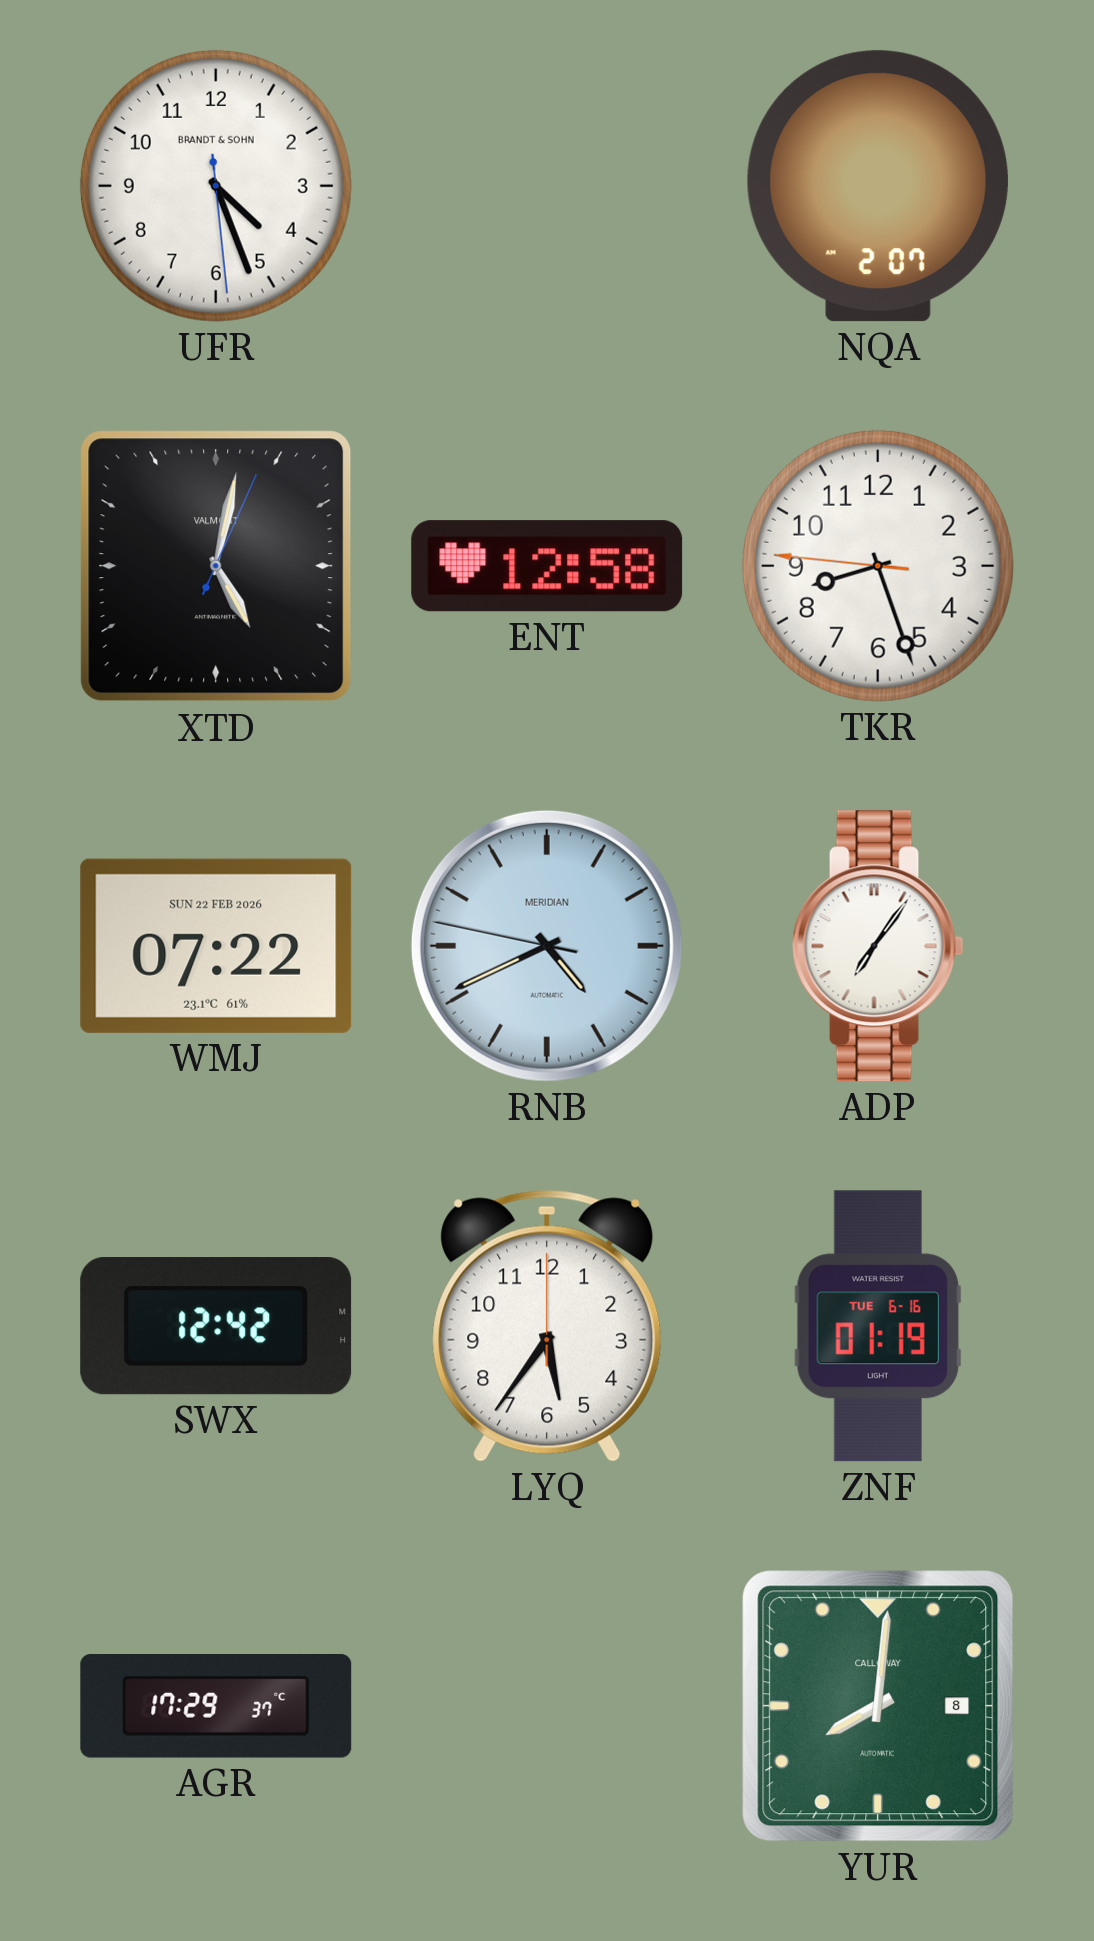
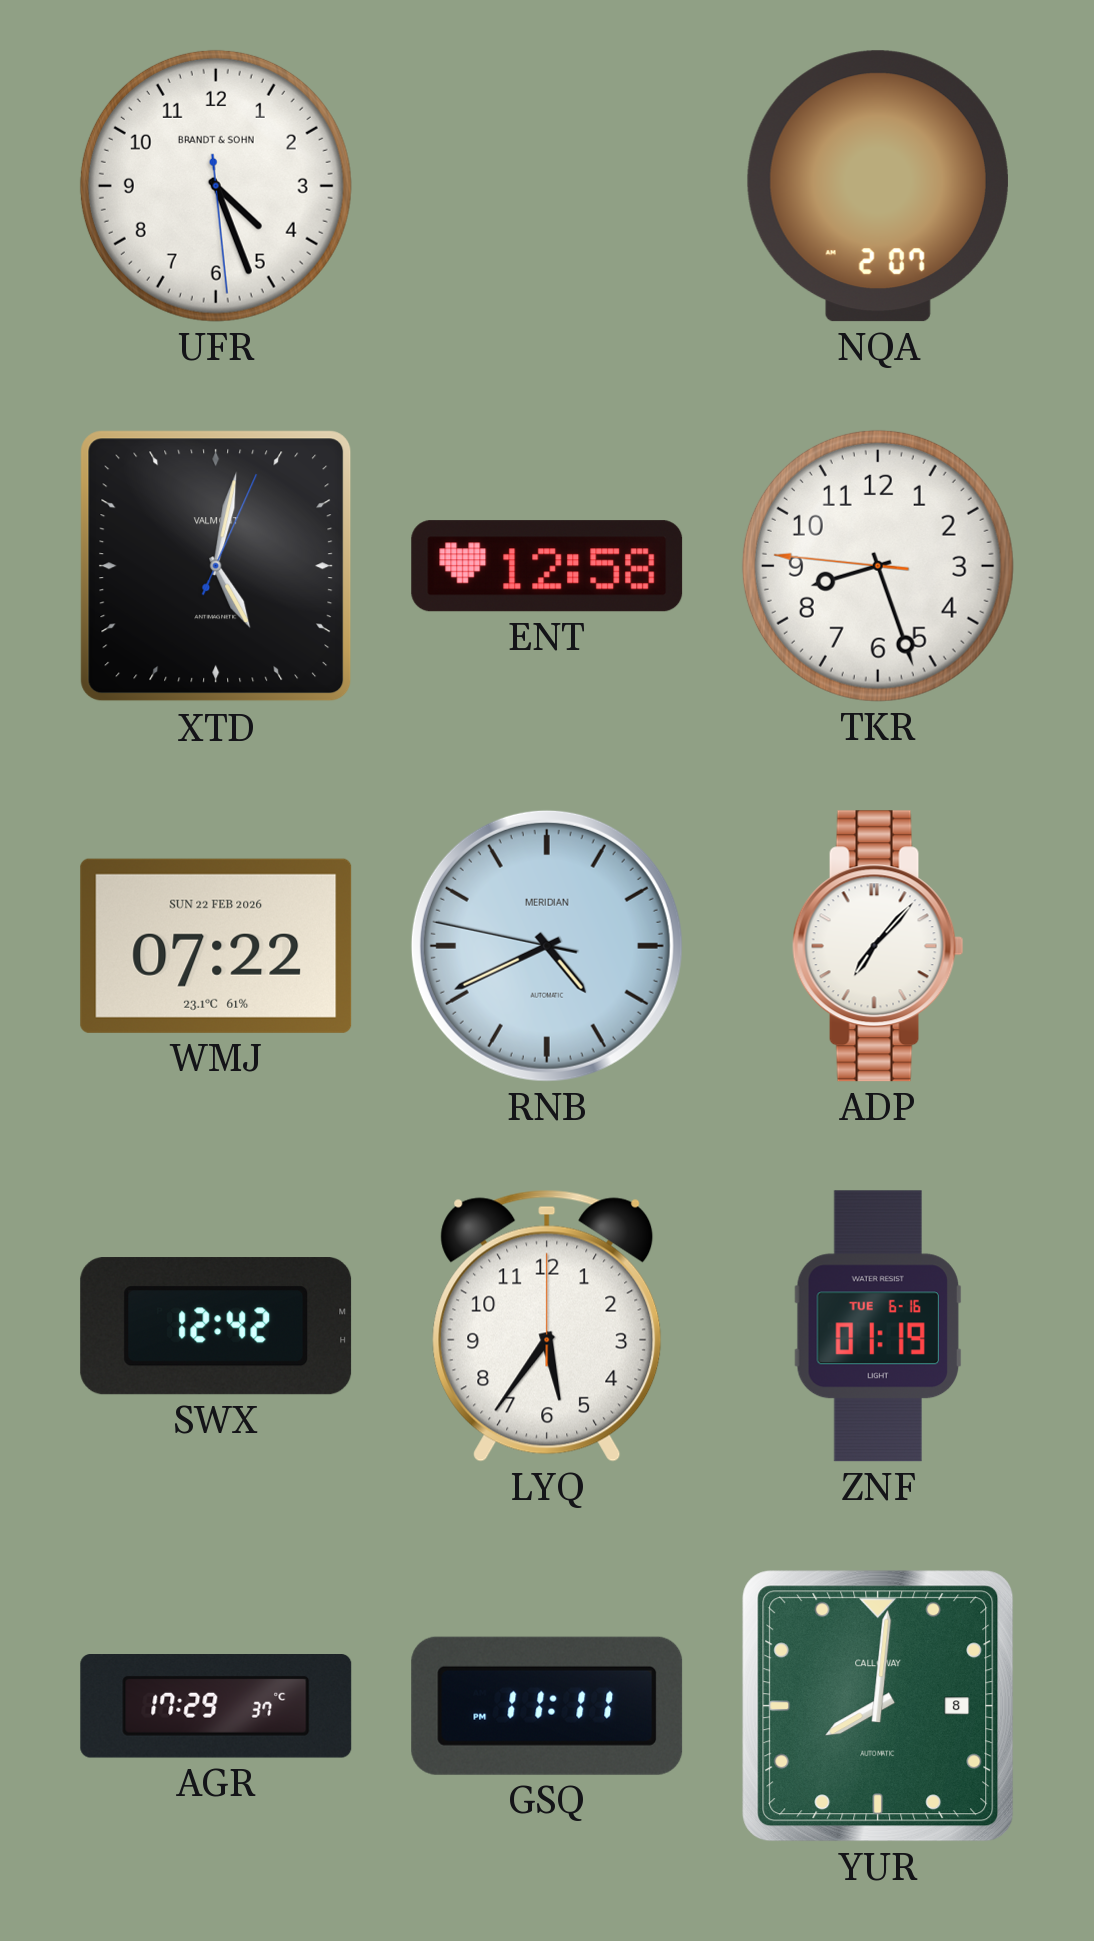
ADP: 7:06 -> 7:07
GSQ: none -> 11:11
